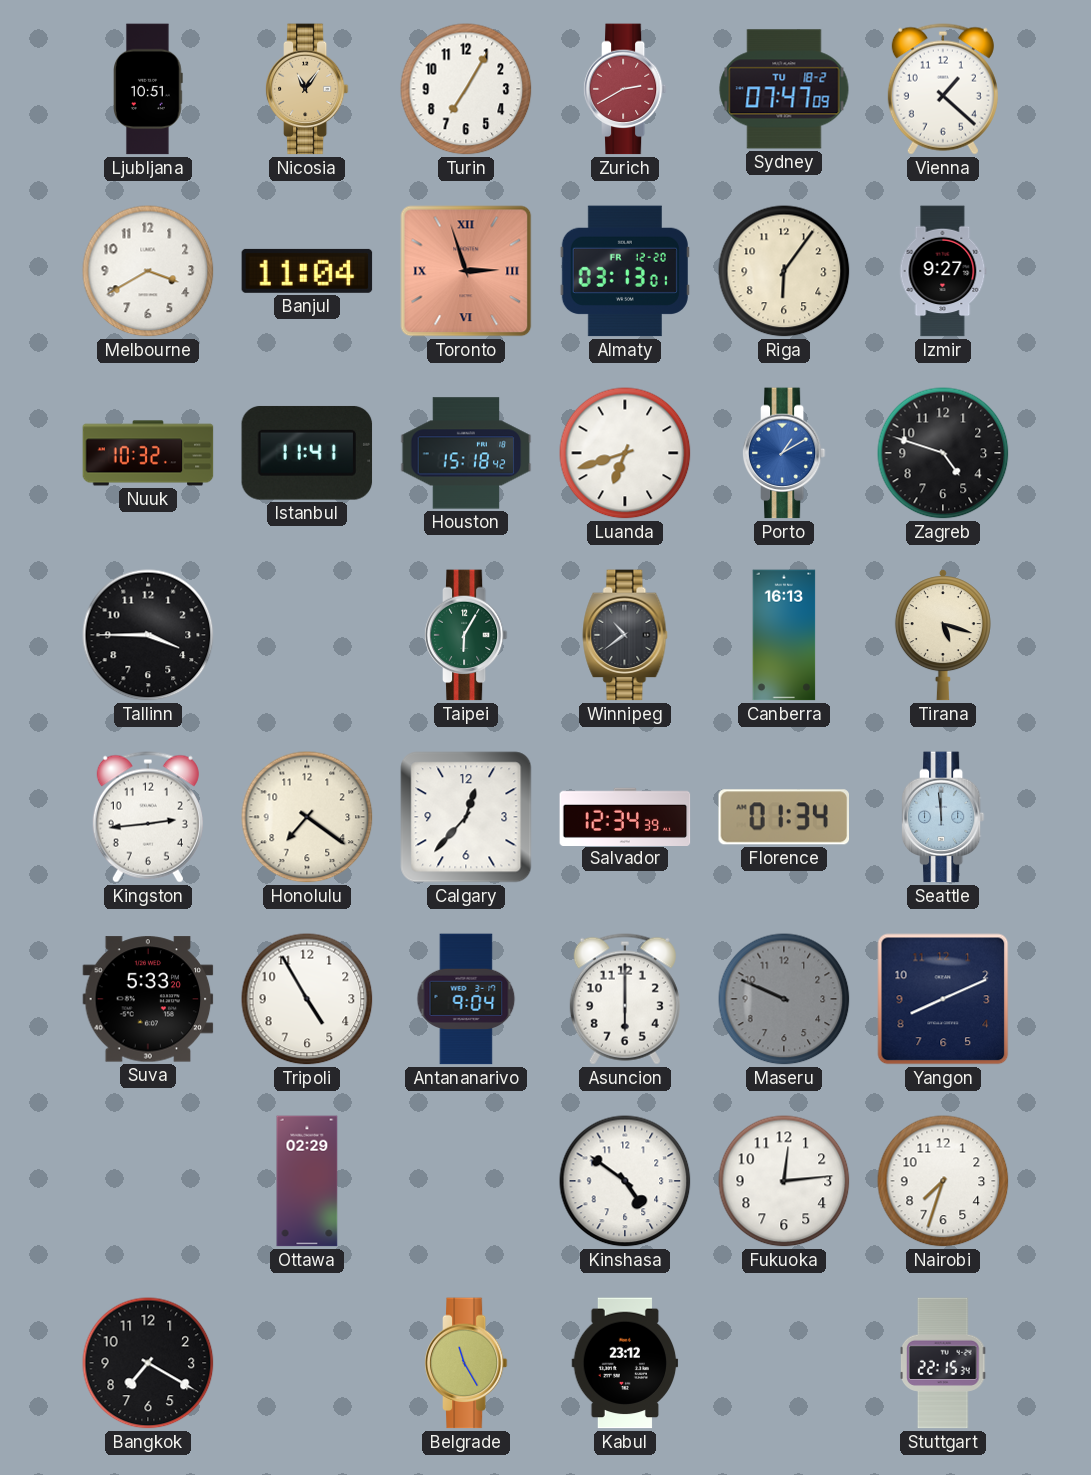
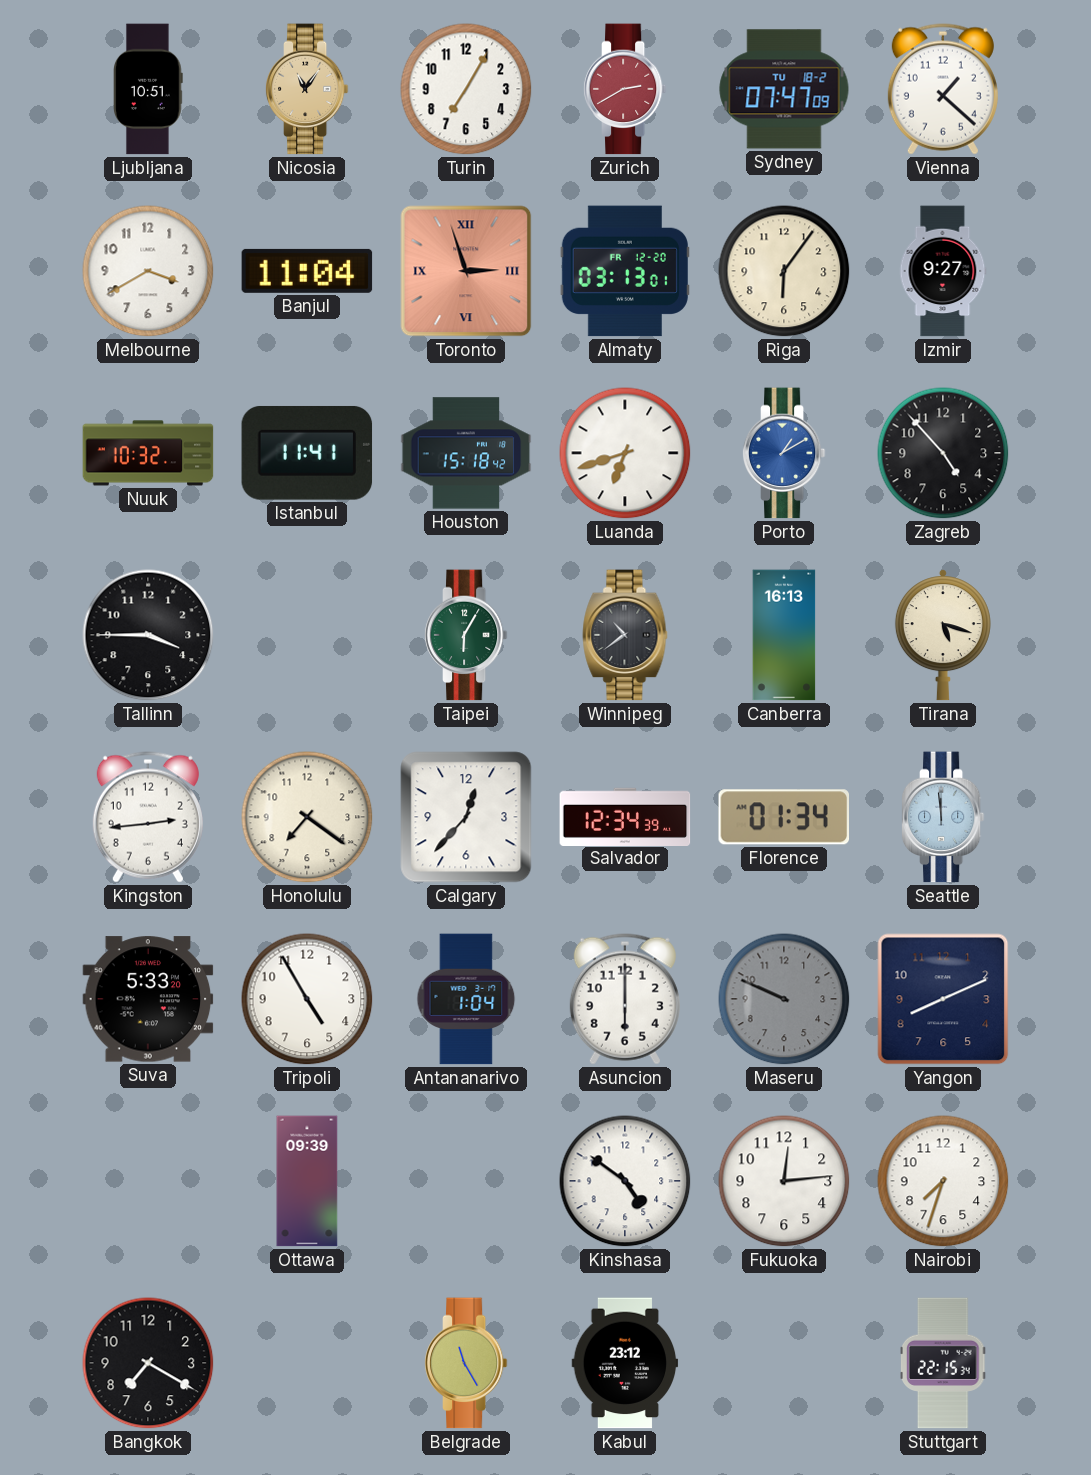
Zagreb: 4:48 -> 4:53
Antananarivo: 9:04 -> 1:04
Ottawa: 02:29 -> 09:39
